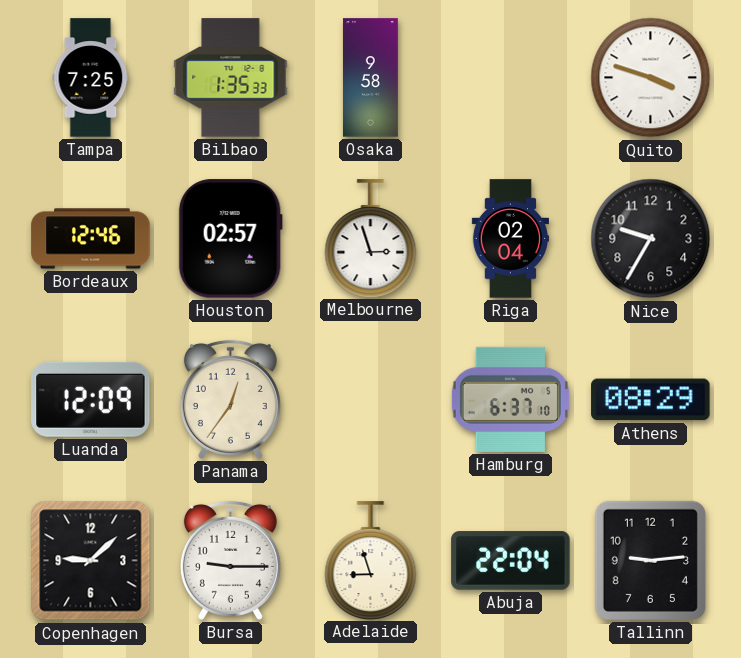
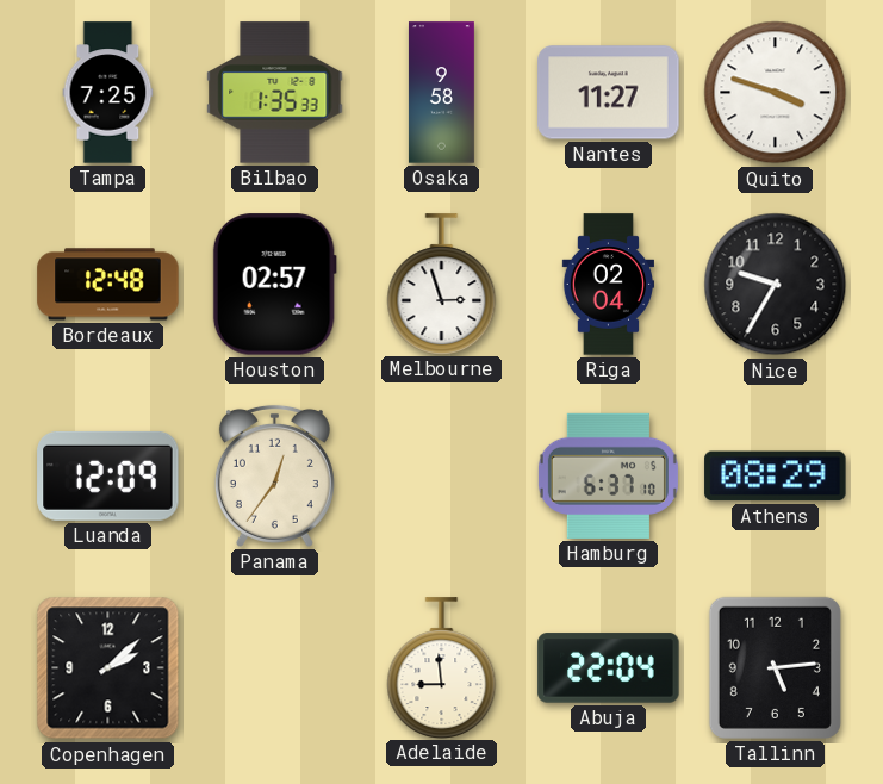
Nantes: none -> 11:27
Bordeaux: 12:46 -> 12:48
Copenhagen: 9:08 -> 2:08
Bursa: 9:15 -> none
Adelaide: 8:57 -> 8:59
Tallinn: 9:14 -> 5:14
